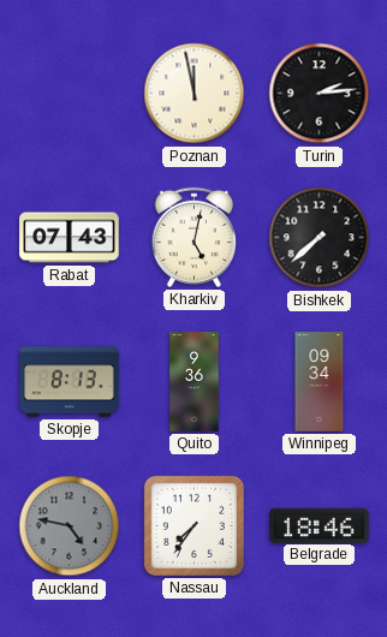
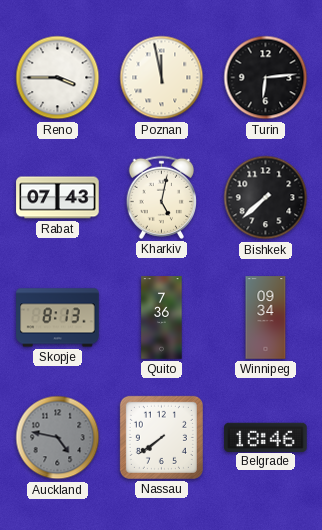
Reno: none -> 3:45
Turin: 2:14 -> 6:14
Quito: 9:36 -> 7:36
Nassau: 7:36 -> 7:39
